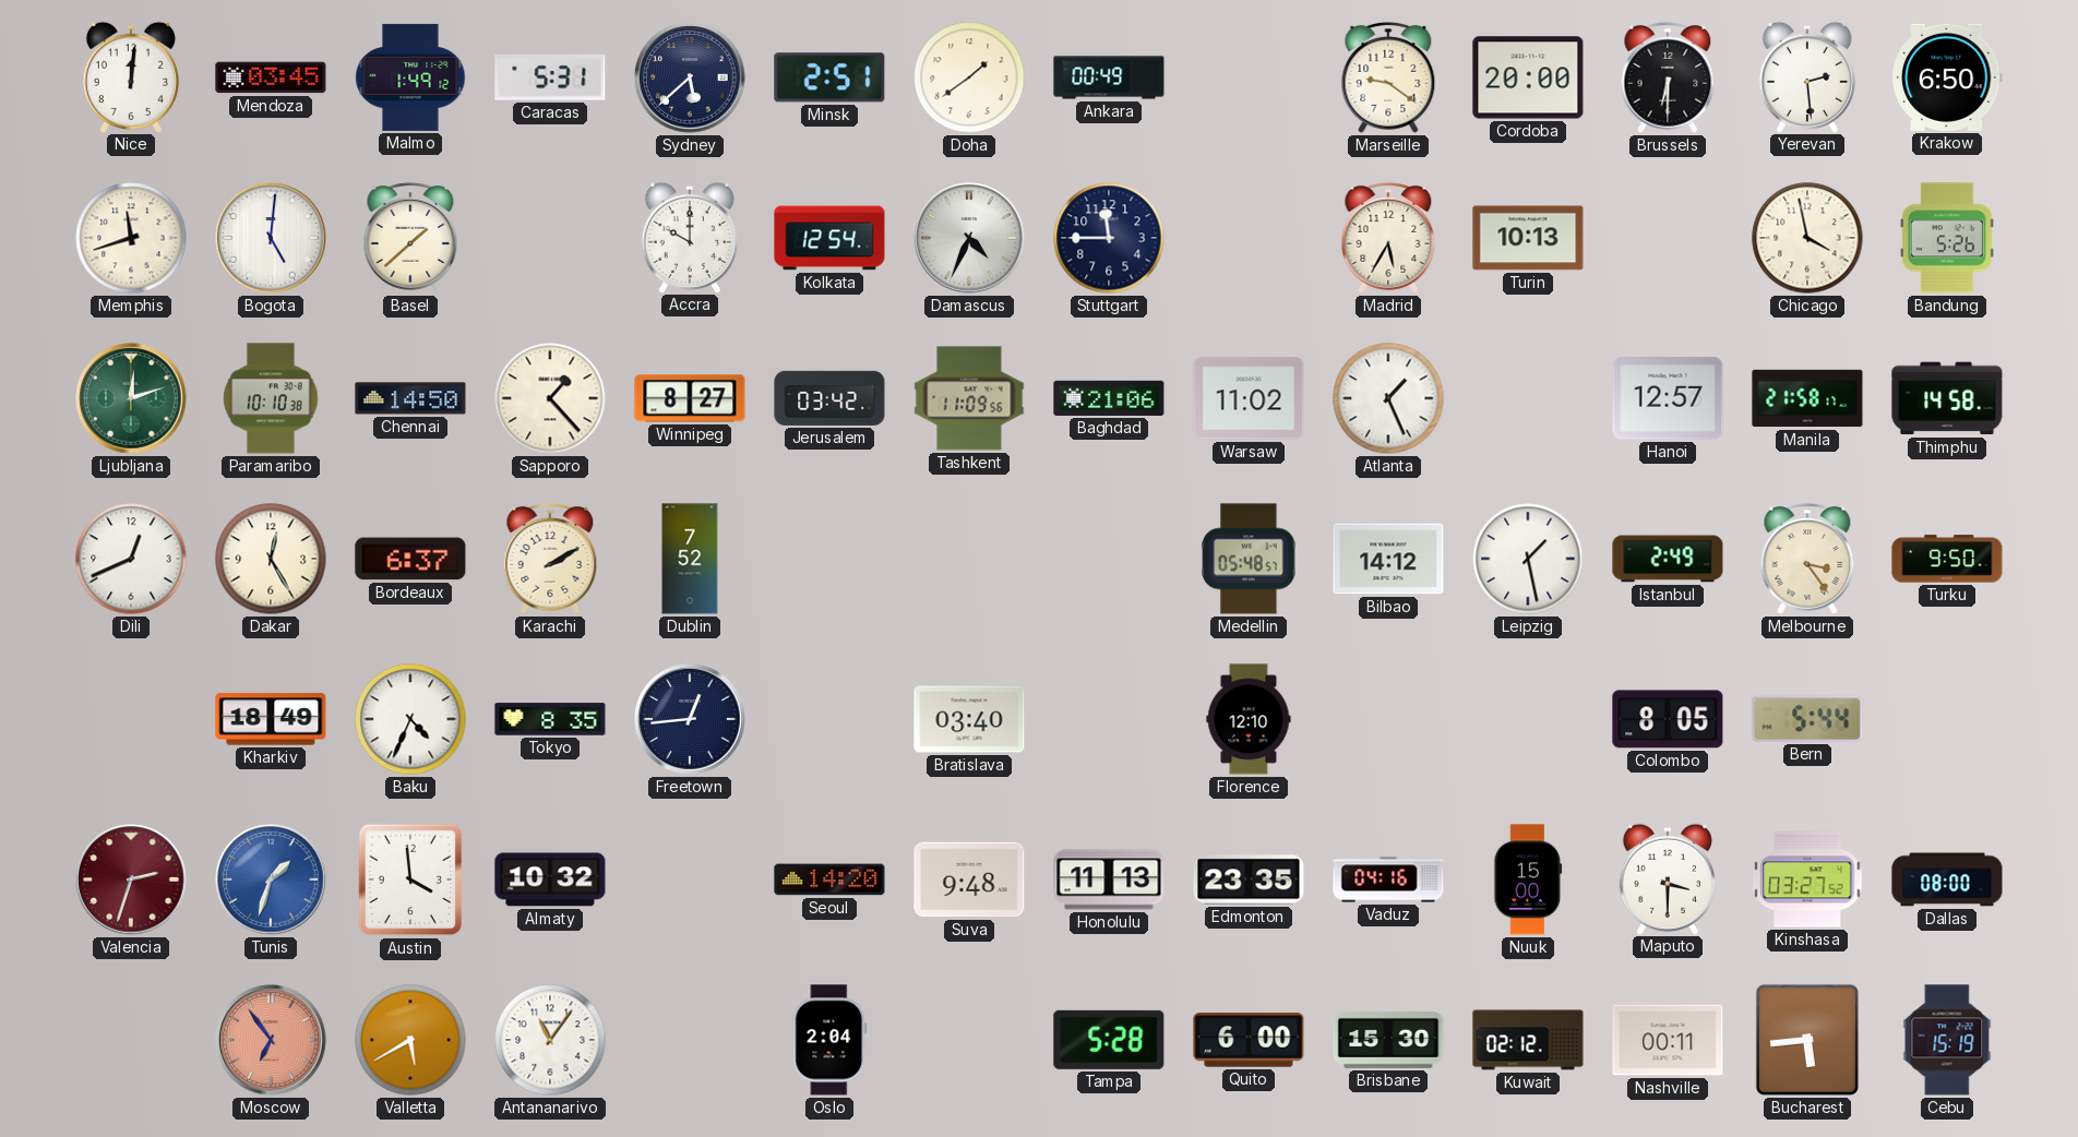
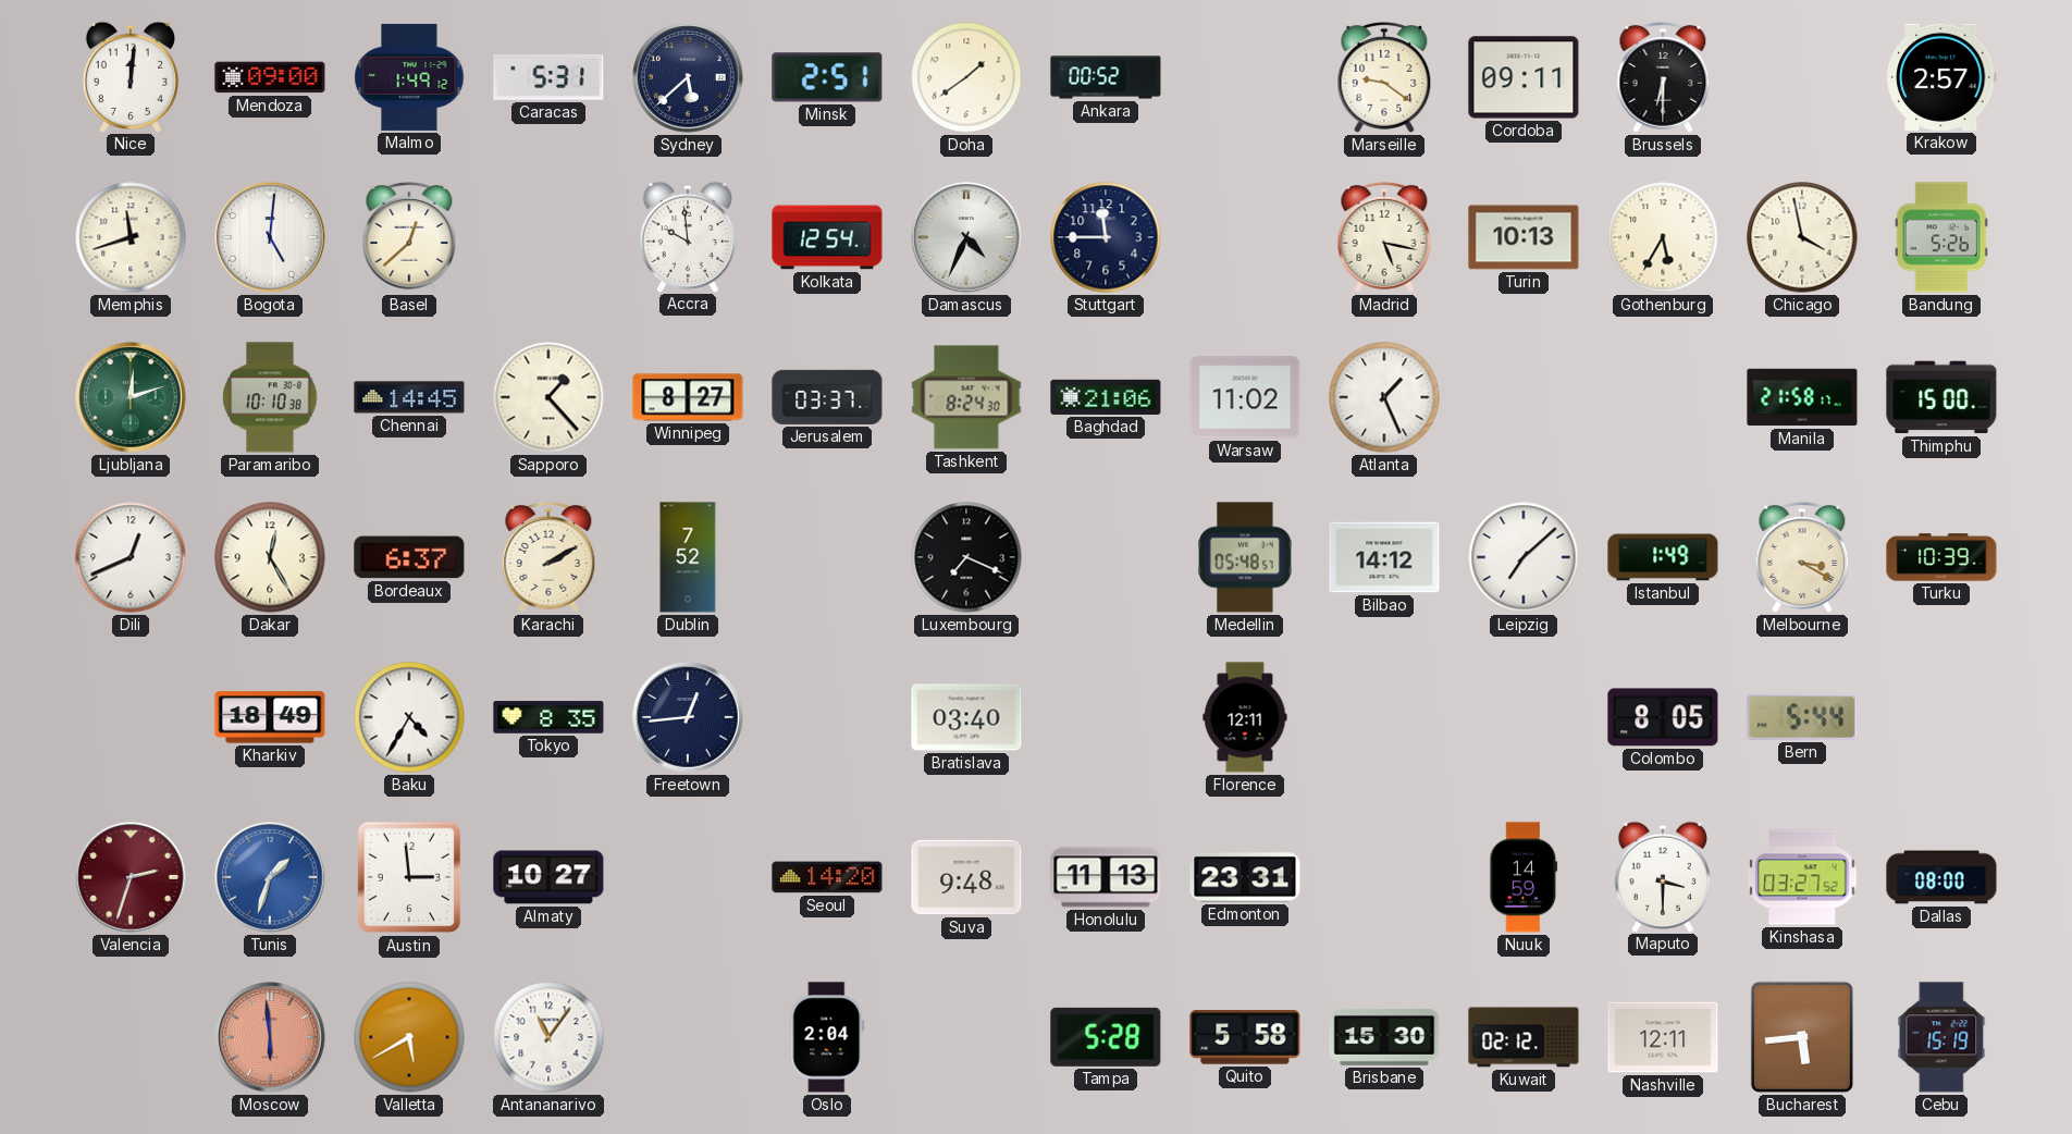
Mendoza: 03:45 -> 09:00
Ankara: 00:49 -> 00:52
Cordoba: 20:00 -> 09:11
Yerevan: 2:29 -> none
Krakow: 6:50 -> 2:57
Basel: 1:38 -> 12:38
Accra: 10:00 -> 9:59
Madrid: 5:35 -> 5:17
Gothenburg: none -> 5:35
Chennai: 14:50 -> 14:45
Jerusalem: 03:42 -> 03:37
Tashkent: 11:09 -> 8:24
Hanoi: 12:57 -> none
Thimphu: 14:58 -> 15:00
Luxembourg: none -> 7:19
Leipzig: 1:28 -> 7:08
Istanbul: 2:49 -> 1:49
Melbourne: 3:24 -> 3:20
Turku: 9:50 -> 10:39
Baku: 4:34 -> 4:35
Florence: 12:10 -> 12:11
Austin: 3:59 -> 2:59
Almaty: 10:32 -> 10:27
Edmonton: 23:35 -> 23:31
Vaduz: 04:16 -> none
Nuuk: 15:00 -> 14:59
Moscow: 6:54 -> 5:59
Quito: 6:00 -> 5:58
Nashville: 00:11 -> 12:11
